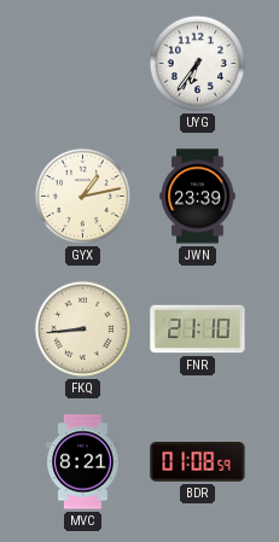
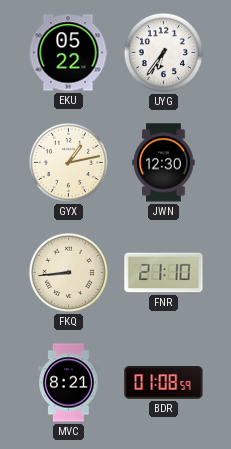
EKU: none -> 05:22
JWN: 23:39 -> 12:30
